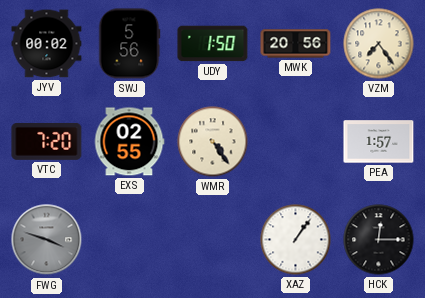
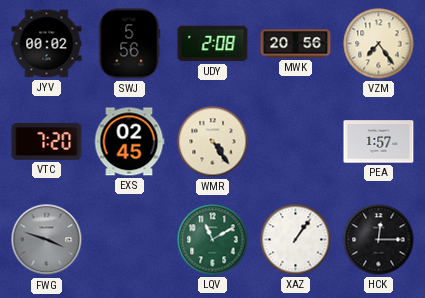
UDY: 1:50 -> 2:08
EXS: 02:55 -> 02:45
LQV: none -> 11:10
